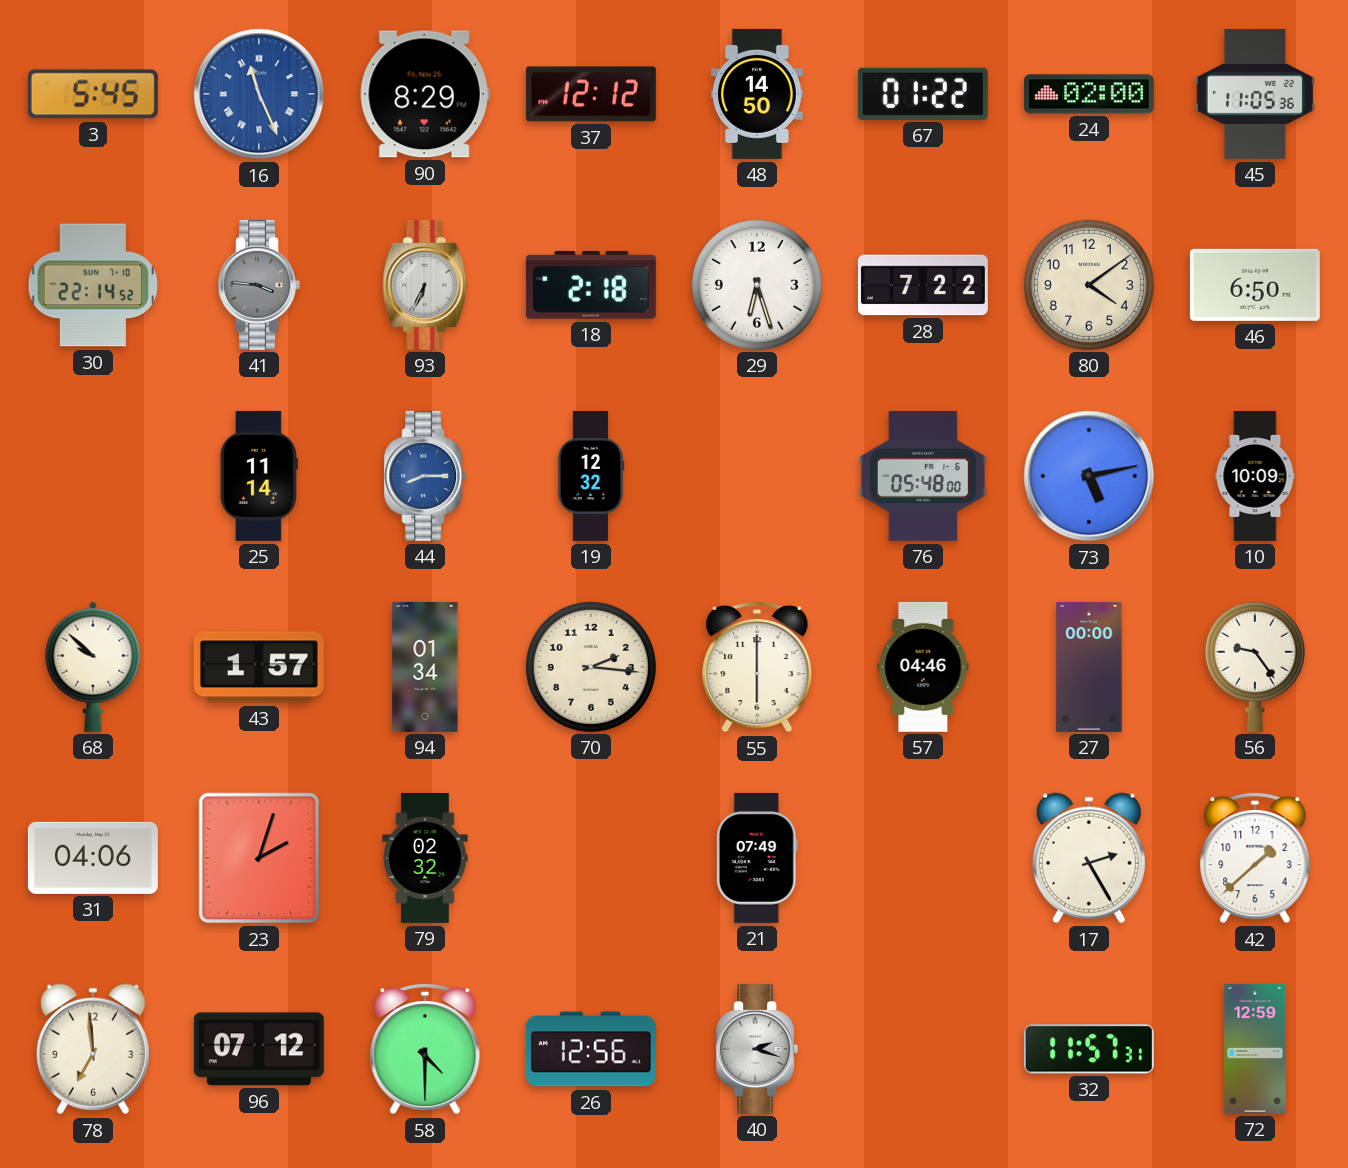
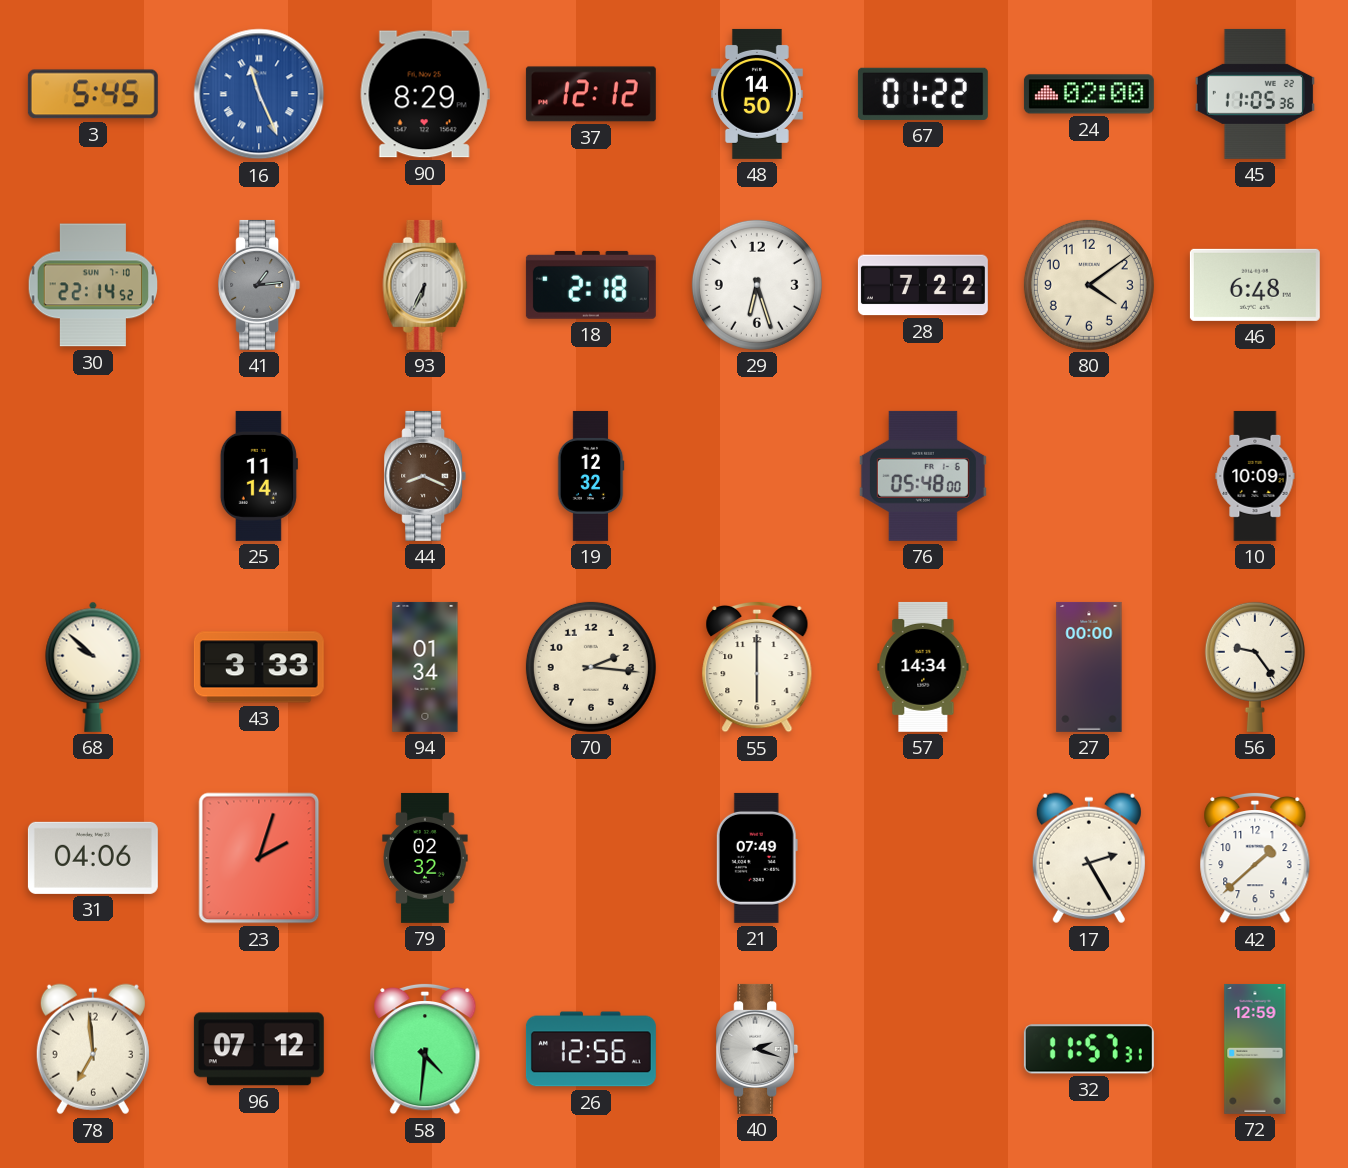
41: 3:46 -> 1:14
46: 6:50 -> 6:48
44: 8:15 -> 8:19
44 dial: blue -> brown
73: 5:13 -> none
43: 1:57 -> 3:33
57: 04:46 -> 14:34
58: 4:30 -> 4:31
